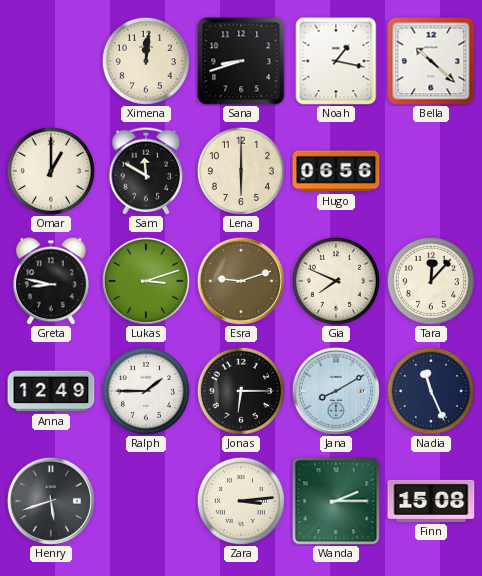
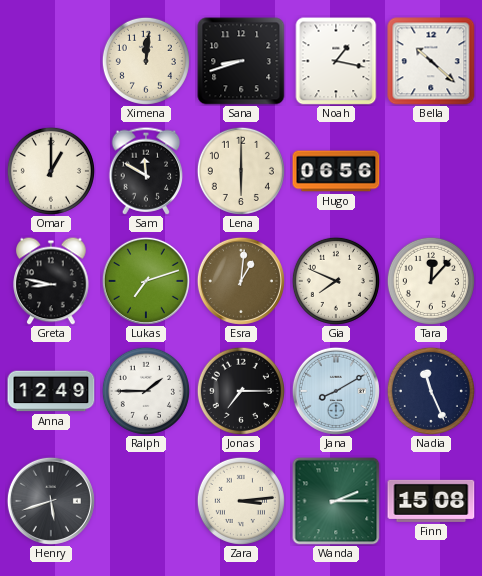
Lukas: 3:12 -> 7:12
Esra: 9:12 -> 1:01
Jonas: 6:15 -> 7:15
